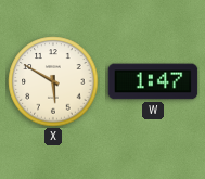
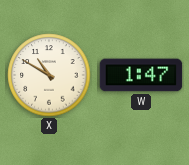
X: 5:50 -> 10:50
